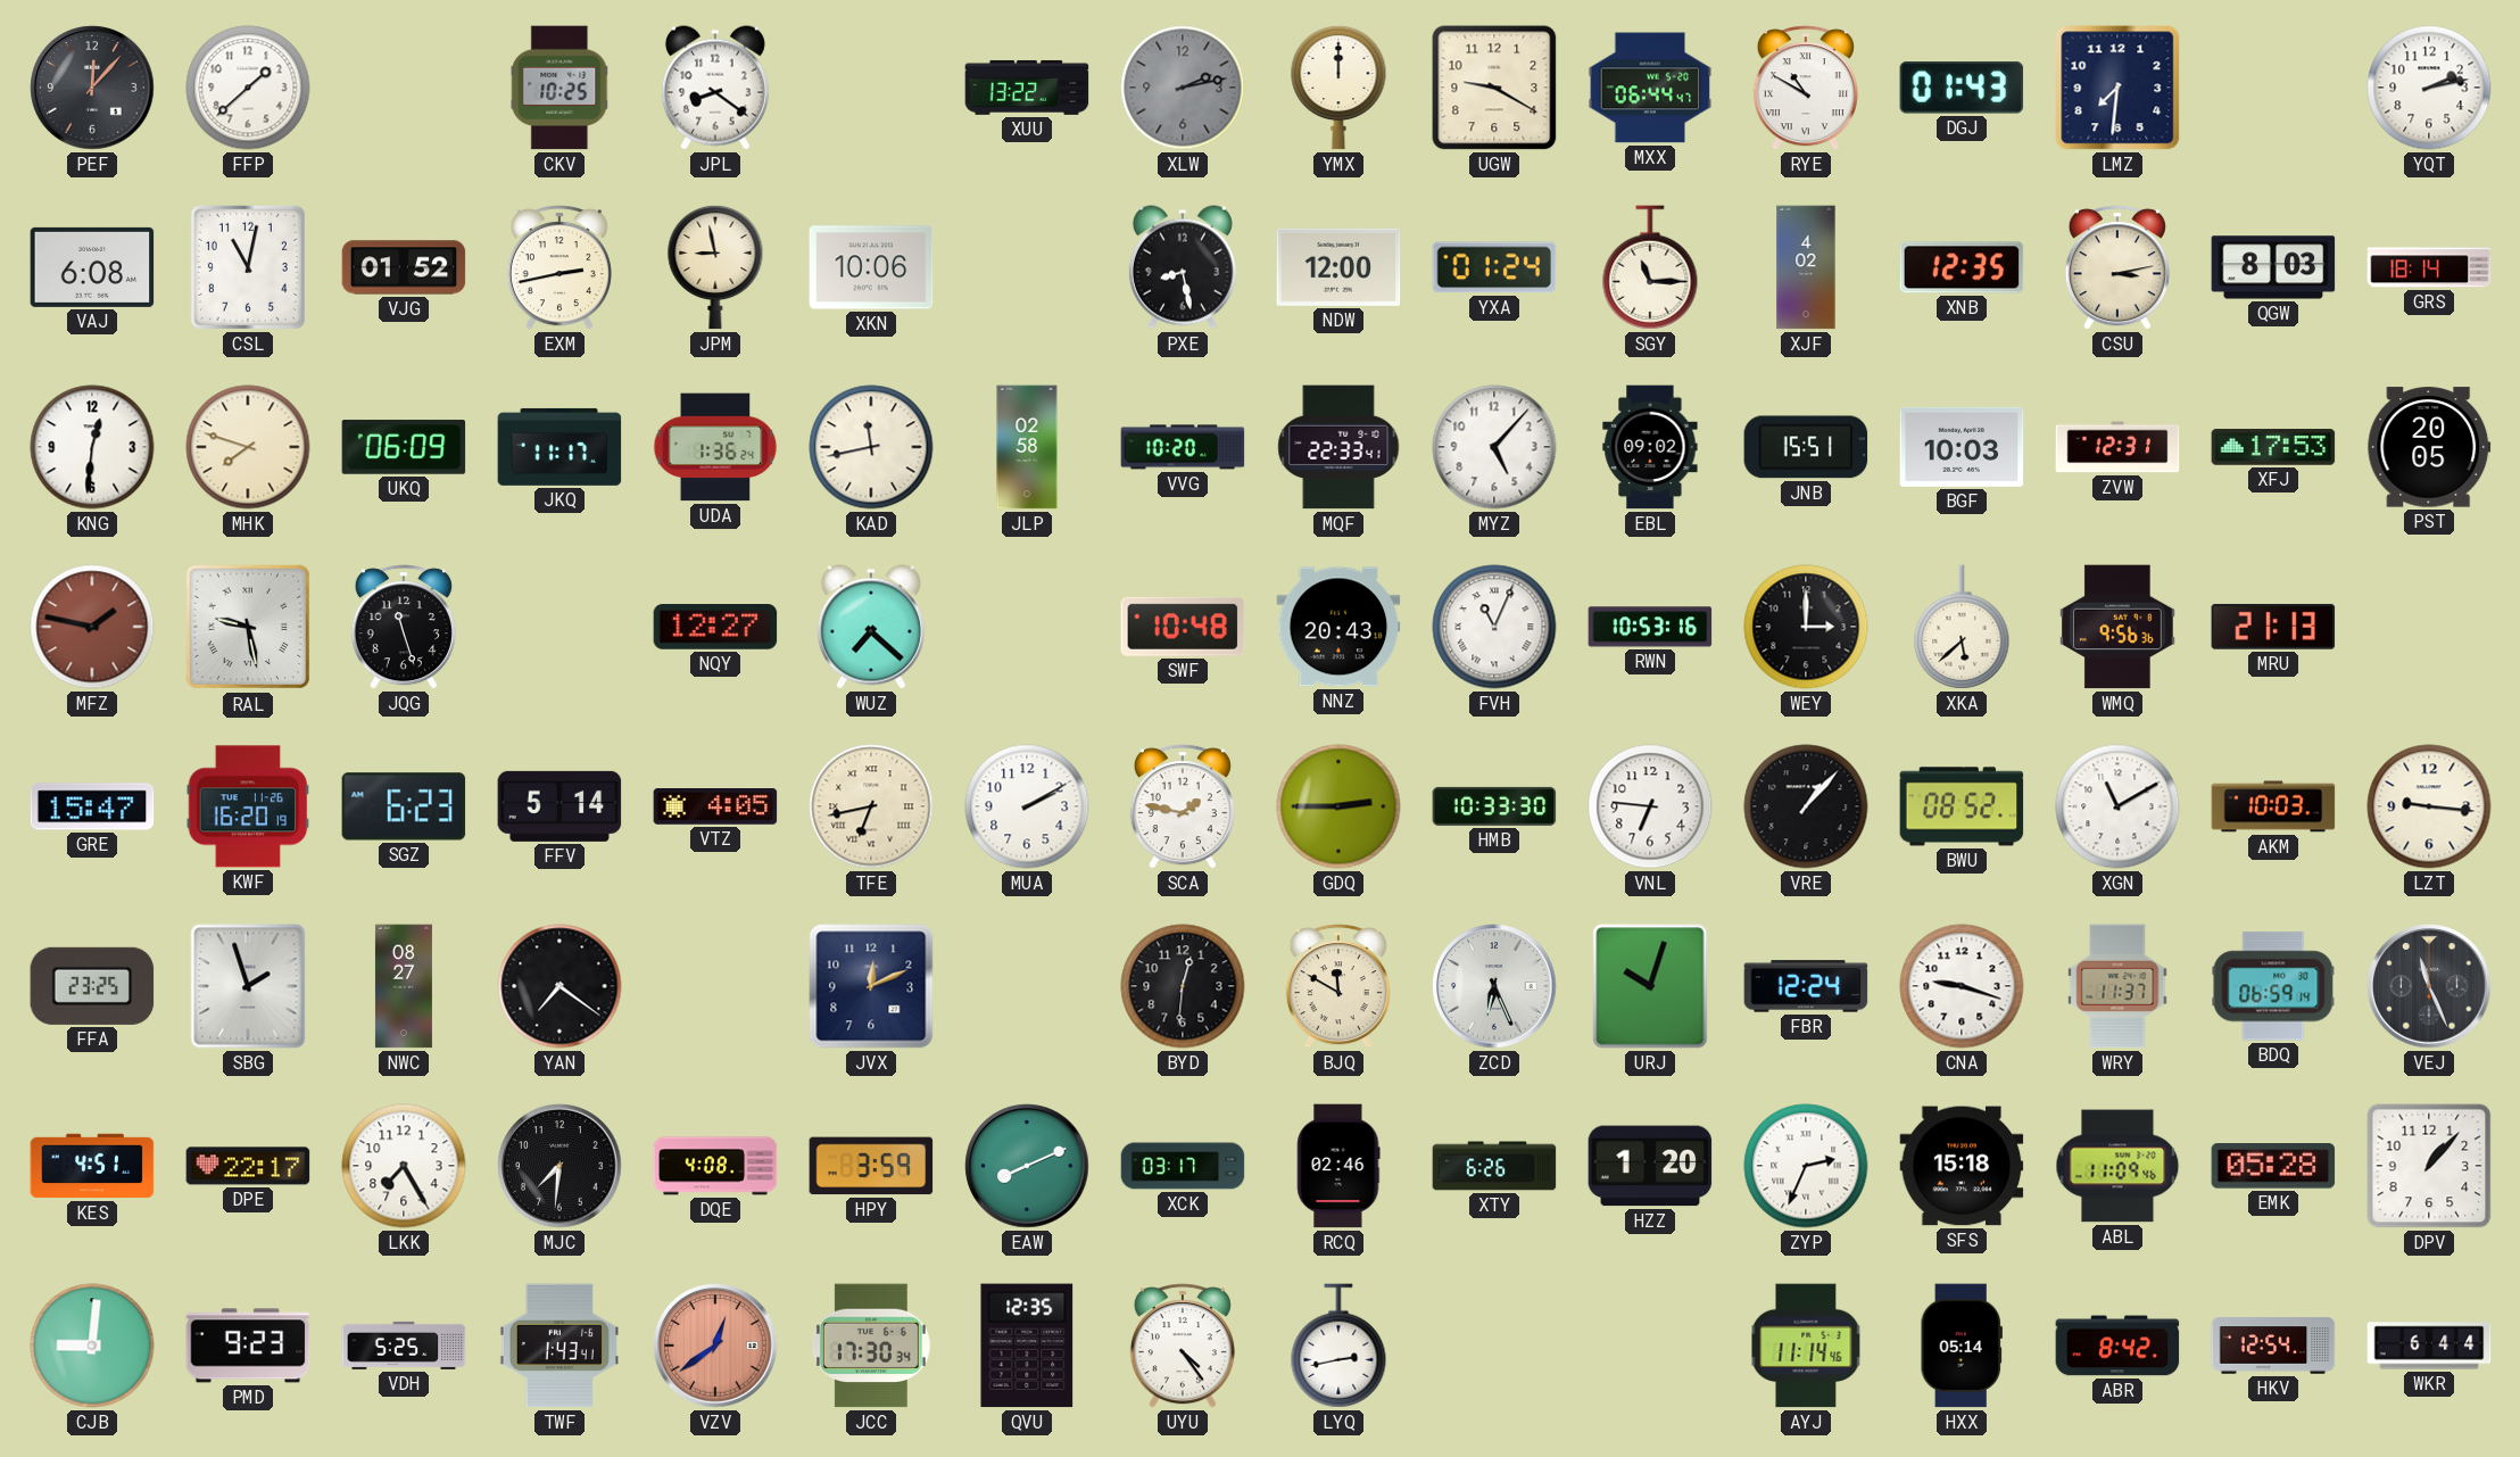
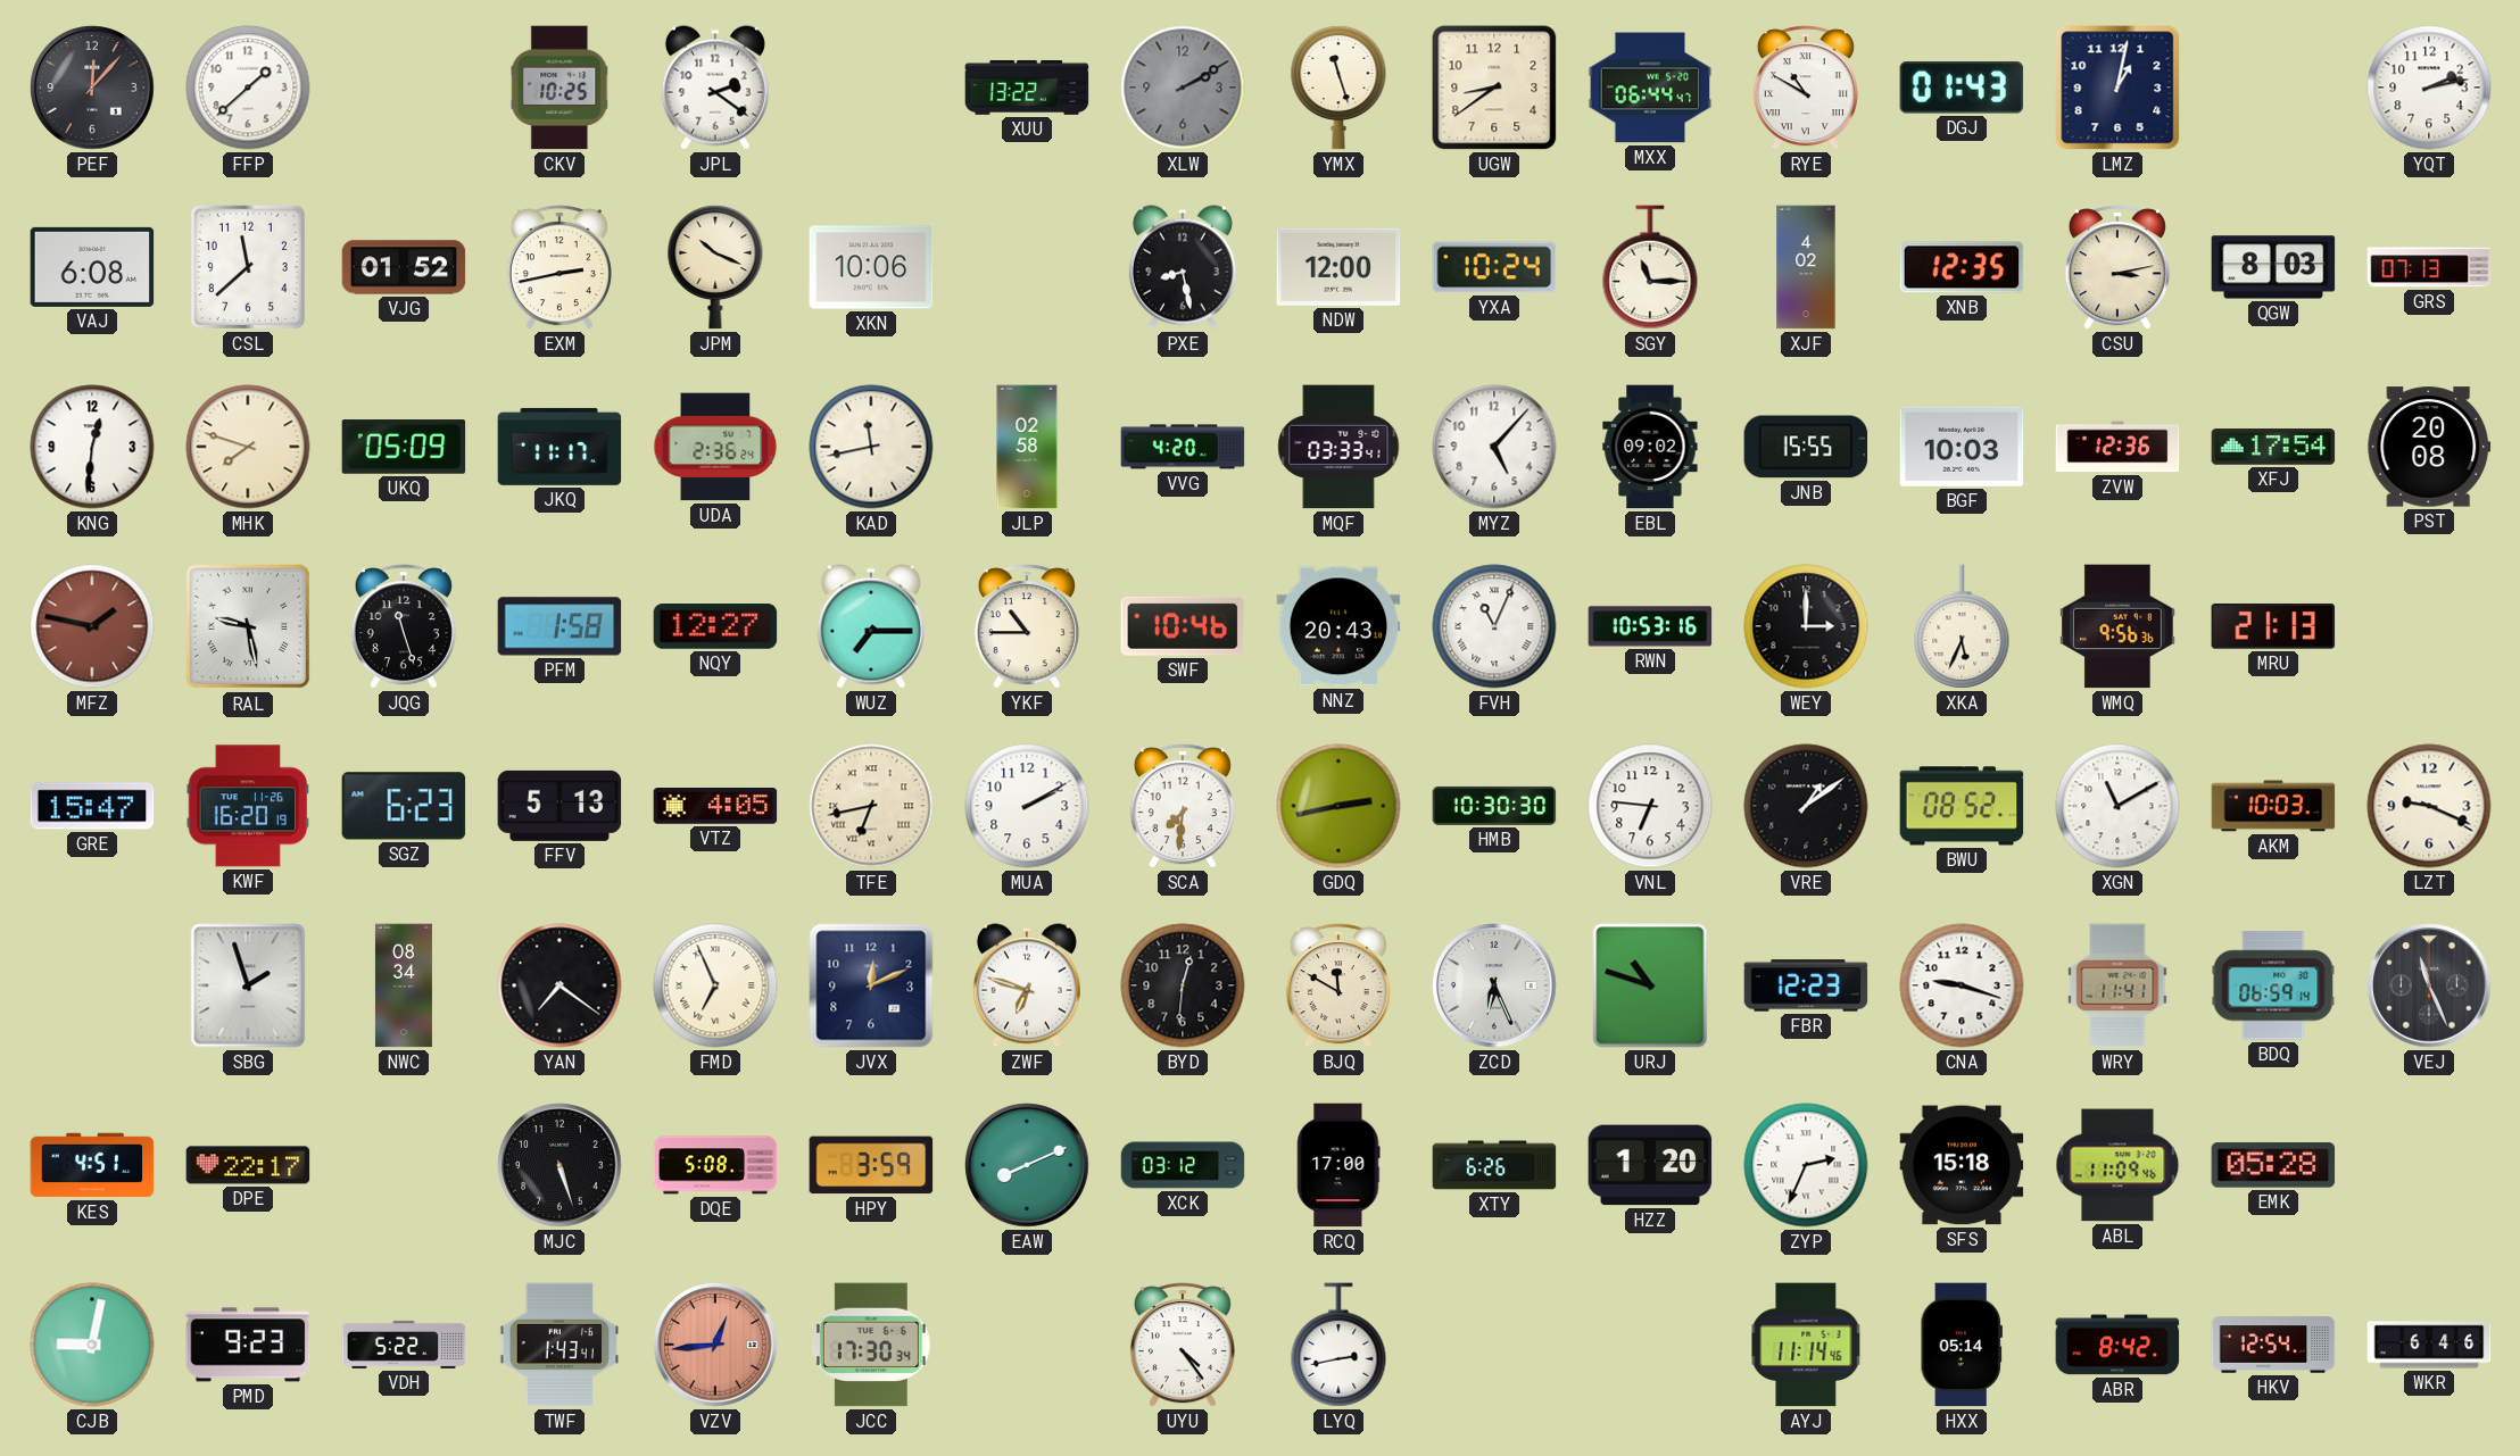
JPL: 8:21 -> 2:21
XLW: 2:13 -> 2:10
YMX: 12:00 -> 11:27
UGW: 9:20 -> 8:39
LMZ: 7:31 -> 1:02
CSL: 11:02 -> 11:38
JPM: 8:58 -> 10:19
YXA: 01:24 -> 10:24
GRS: 18:14 -> 07:13
UKQ: 06:09 -> 05:09
UDA: 1:36 -> 2:36
VVG: 10:20 -> 4:20
MQF: 22:33 -> 03:33
JNB: 15:51 -> 15:55
ZVW: 12:31 -> 12:36
XFJ: 17:53 -> 17:54
PST: 20:05 -> 20:08
PFM: none -> 1:58
WUZ: 7:22 -> 7:15
YKF: none -> 10:45
SWF: 10:48 -> 10:46
XKA: 5:38 -> 5:34
FFV: 5:14 -> 5:13
SCA: 1:47 -> 7:31
GDQ: 2:45 -> 2:43
HMB: 10:33 -> 10:30
VRE: 1:07 -> 1:09
LZT: 9:16 -> 9:19
FFA: 23:25 -> none
NWC: 08:27 -> 08:34
FMD: none -> 6:56
ZWF: none -> 6:48
URJ: 10:03 -> 10:48
FBR: 12:24 -> 12:23
WRY: 11:37 -> 11:41
LKK: 7:25 -> none
MJC: 7:31 -> 5:27
DQE: 4:08 -> 5:08
XCK: 03:17 -> 03:12
RCQ: 02:46 -> 17:00
DPV: 1:07 -> none
CJB: 9:01 -> 9:02
VDH: 5:25 -> 5:22
VZV: 12:39 -> 12:44
QVU: 12:35 -> none
WKR: 6:44 -> 6:46
